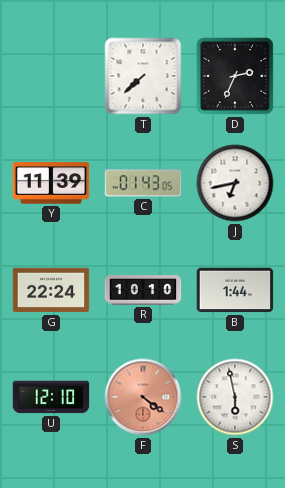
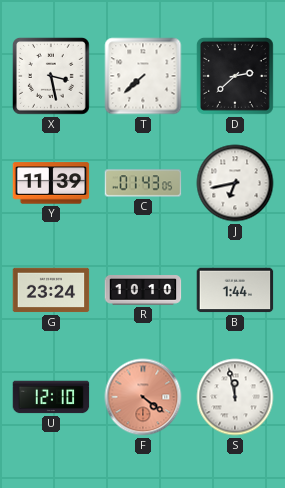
X: none -> 3:28
D: 2:34 -> 2:38
G: 22:24 -> 23:24
S: 5:58 -> 11:58
